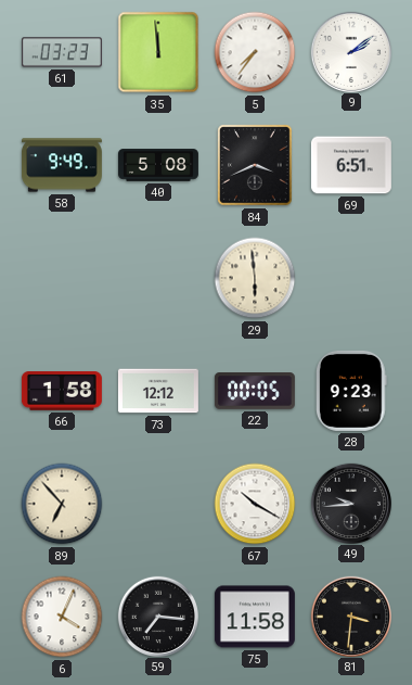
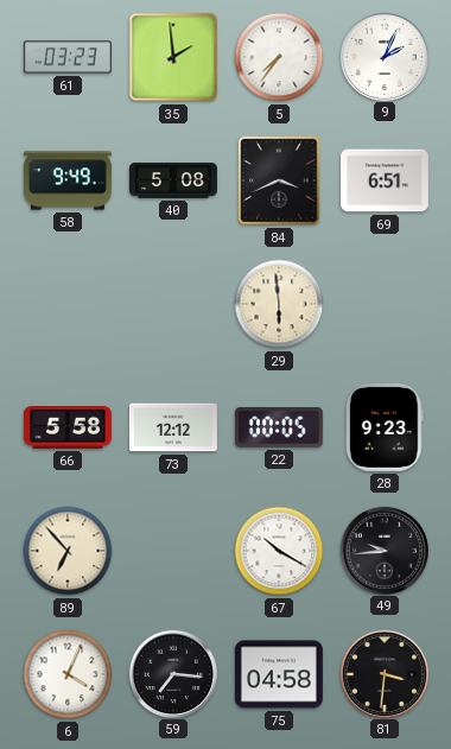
35: 11:59 -> 1:59
9: 2:09 -> 2:04
66: 1:58 -> 5:58
75: 11:58 -> 04:58
